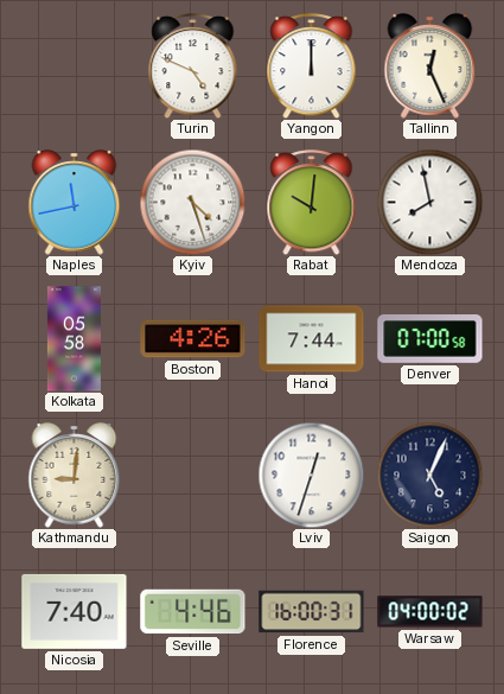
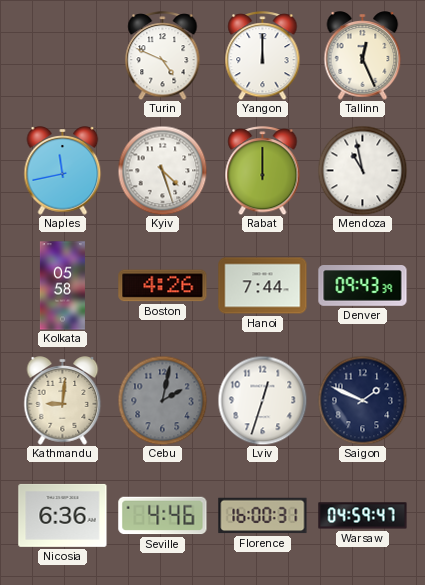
Rabat: 10:01 -> 12:00
Mendoza: 7:58 -> 10:58
Denver: 07:00 -> 09:43
Cebu: none -> 2:02
Saigon: 5:04 -> 1:49
Nicosia: 7:40 -> 6:36
Warsaw: 04:00 -> 04:59
